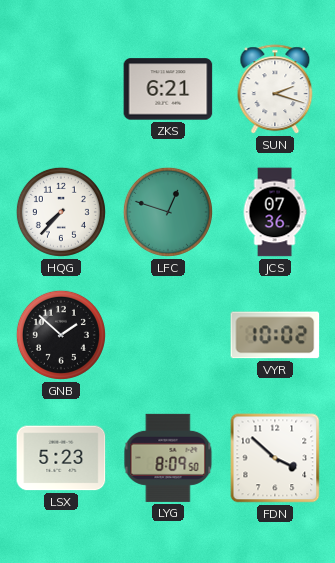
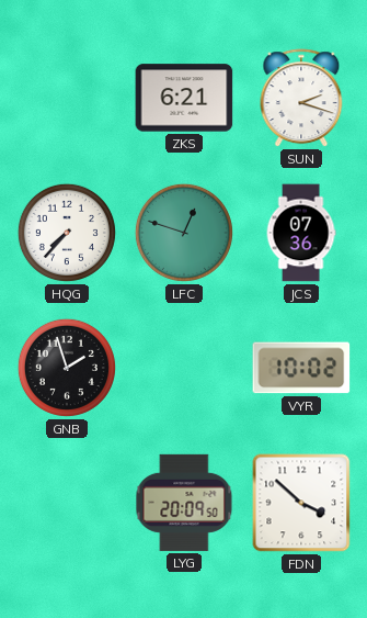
GNB: 1:52 -> 1:57
LSX: 5:23 -> none
LYG: 8:09 -> 20:09
